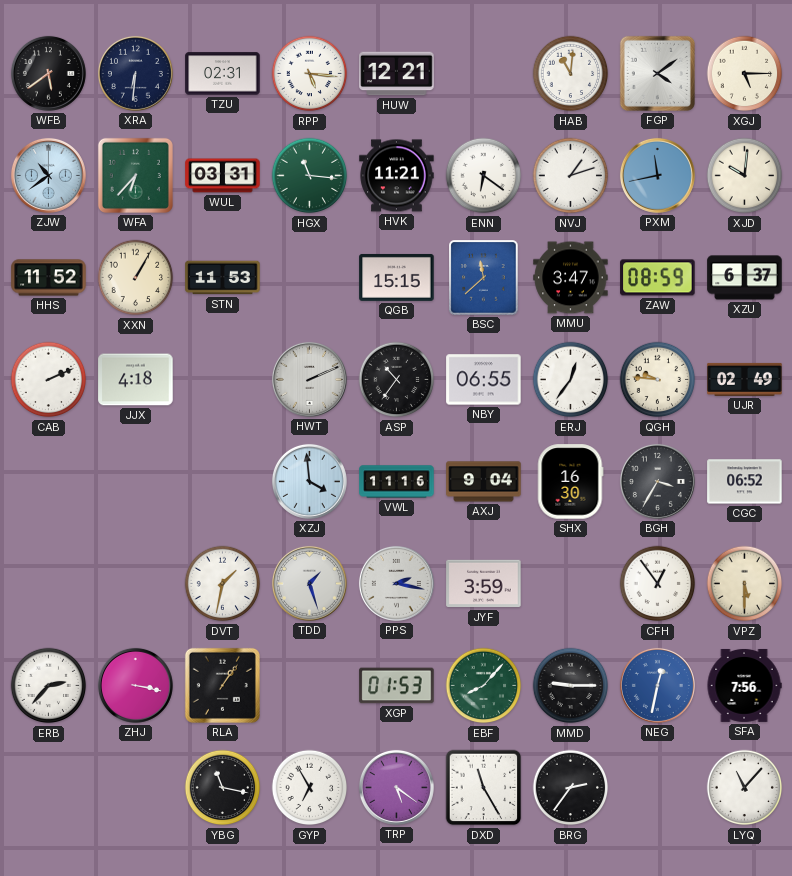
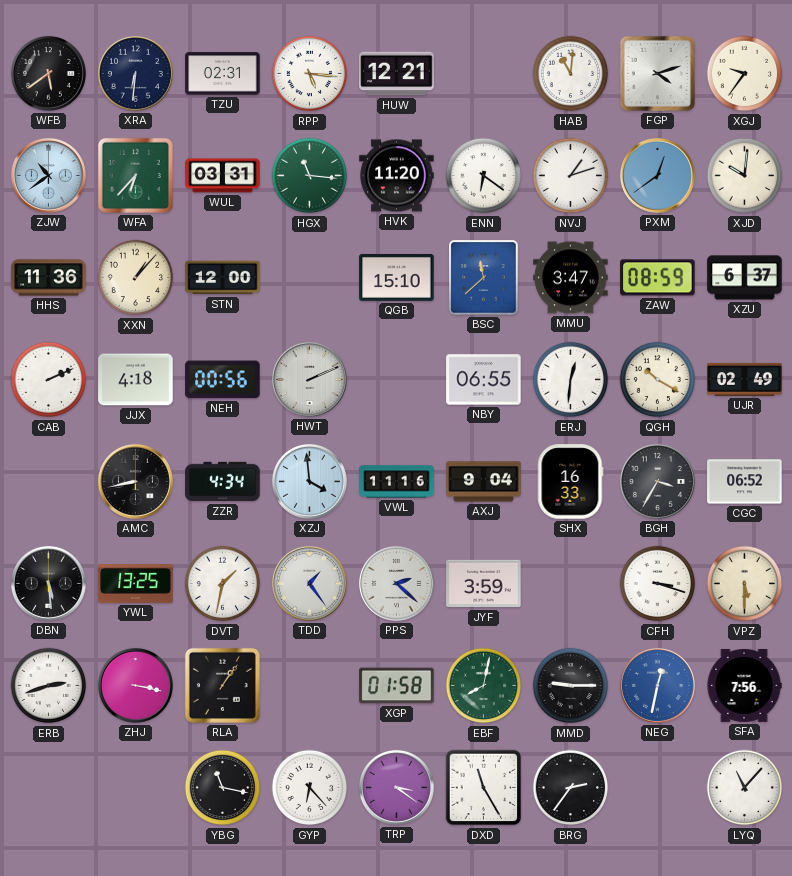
FGP: 4:09 -> 4:12
XGJ: 5:15 -> 9:36
HVK: 11:21 -> 11:20
PXM: 11:43 -> 12:39
HHS: 11:52 -> 11:36
XXN: 1:05 -> 1:07
STN: 11:53 -> 12:00
QGB: 15:15 -> 15:10
NEH: none -> 00:56
ASP: 10:36 -> none
ERJ: 12:36 -> 12:31
QGH: 9:46 -> 10:20
AMC: none -> 8:43
ZZR: none -> 4:34
SHX: 16:30 -> 16:33
DBN: none -> 5:29
YWL: none -> 13:25
TDD: 1:27 -> 1:24
PPS: 2:17 -> 2:22
CFH: 12:54 -> 3:18
ERB: 2:37 -> 2:42
XGP: 01:53 -> 01:58
EBF: 8:07 -> 8:02
GYP: 6:55 -> 6:23
TRP: 5:21 -> 3:21
